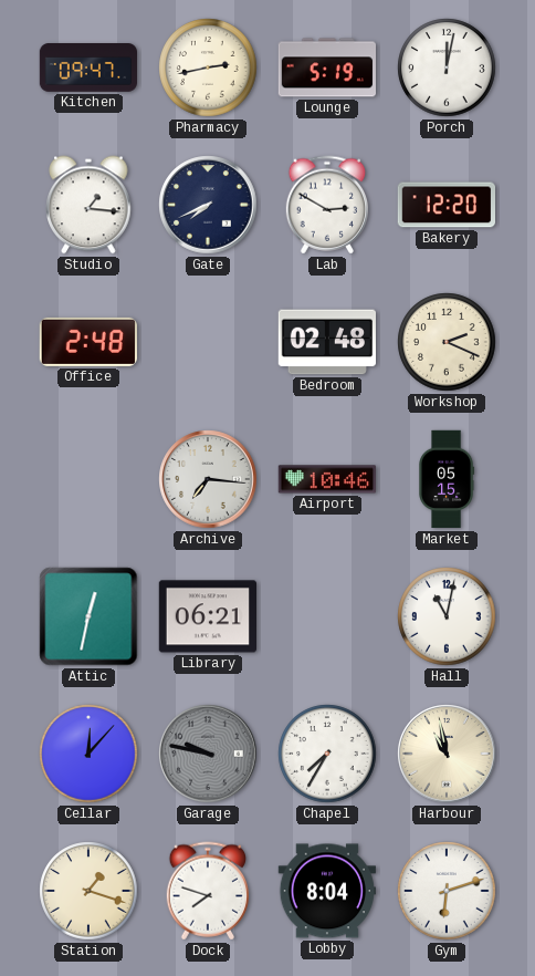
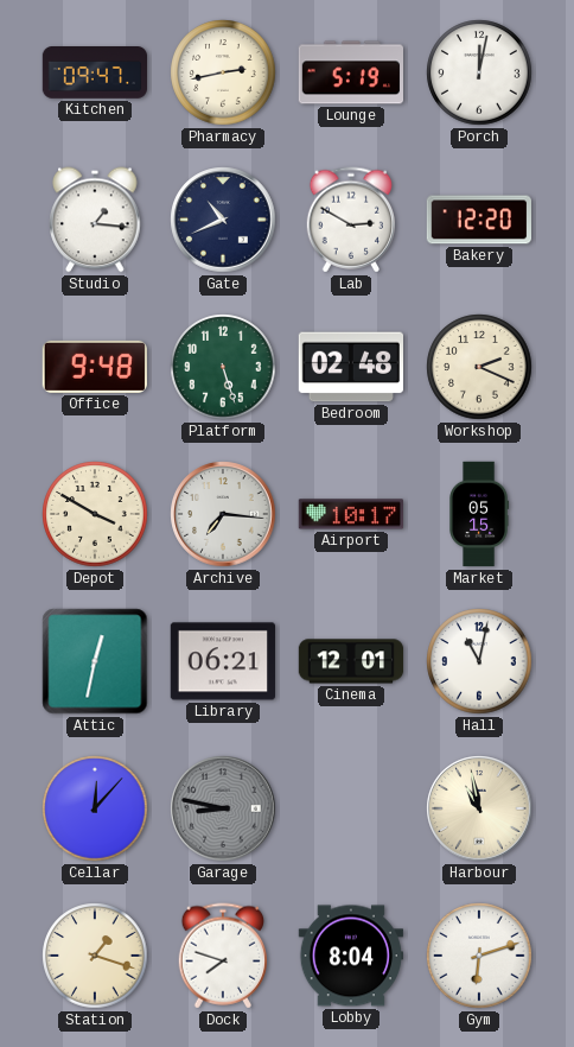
Gate: 7:41 -> 10:41
Office: 2:48 -> 9:48
Platform: none -> 5:27
Depot: none -> 3:50
Airport: 10:46 -> 10:17
Cinema: none -> 12:01
Garage: 9:47 -> 8:47
Chapel: 7:35 -> none
